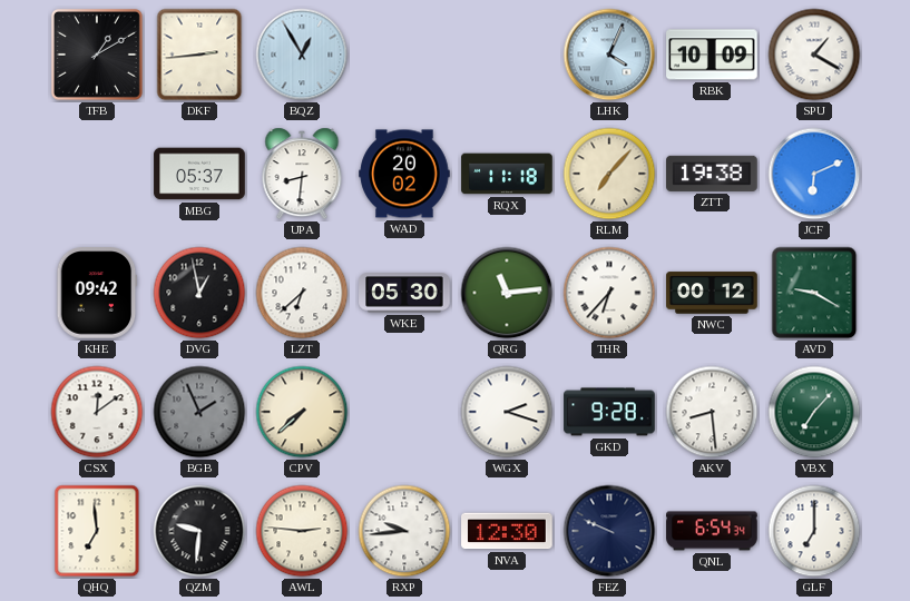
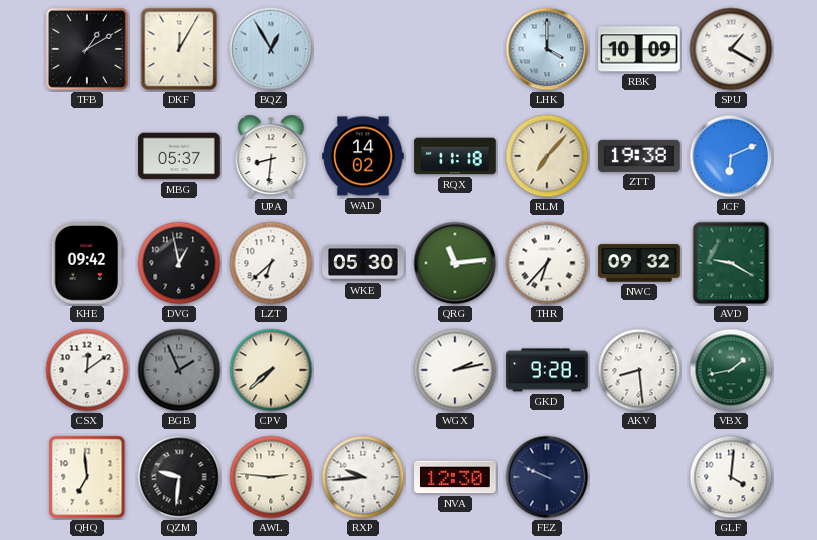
DKF: 2:44 -> 12:05
LHK: 4:04 -> 4:00
WAD: 20:02 -> 14:02
NWC: 00:12 -> 09:32
WGX: 2:18 -> 2:13
VBX: 7:07 -> 1:43
QNL: 6:54 -> none
GLF: 7:00 -> 4:01
